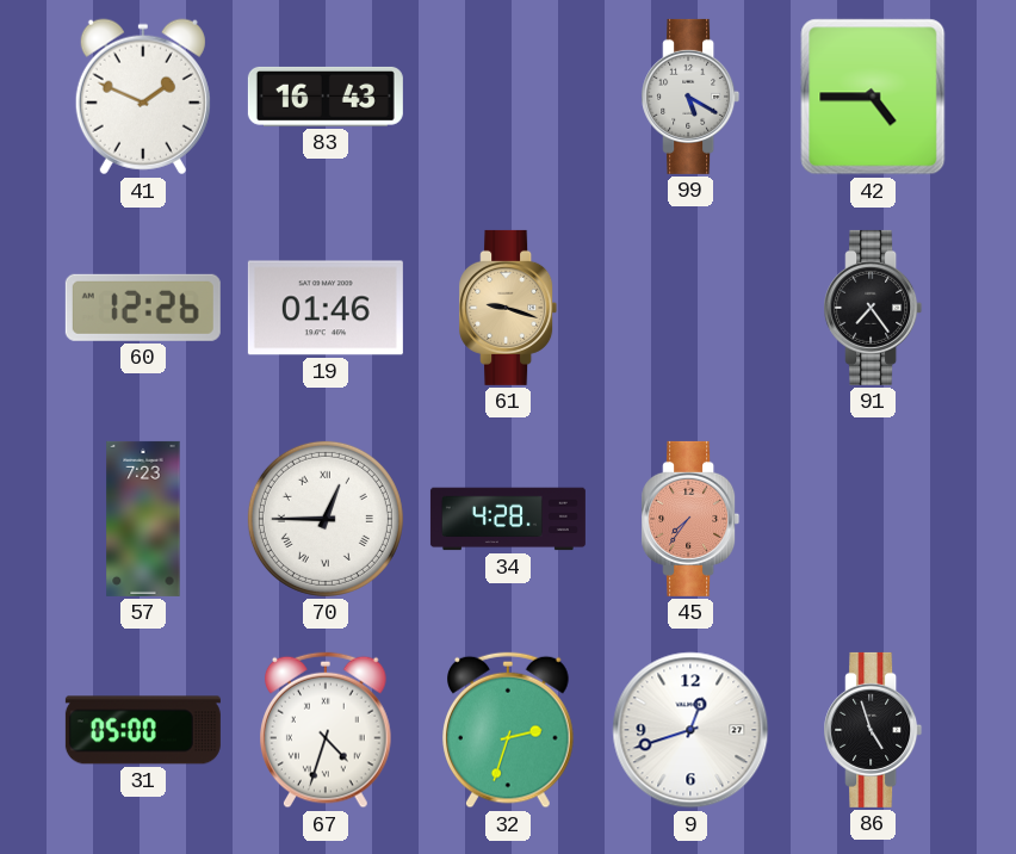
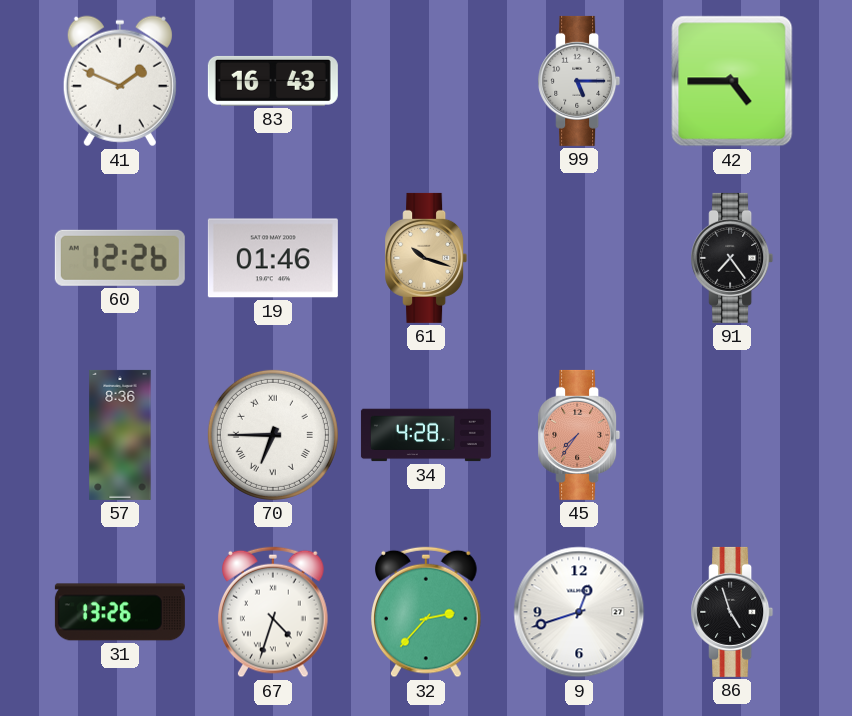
99: 5:20 -> 5:15
61: 9:18 -> 10:18
57: 7:23 -> 8:36
70: 12:45 -> 6:45
31: 05:00 -> 13:26
32: 2:33 -> 2:37
